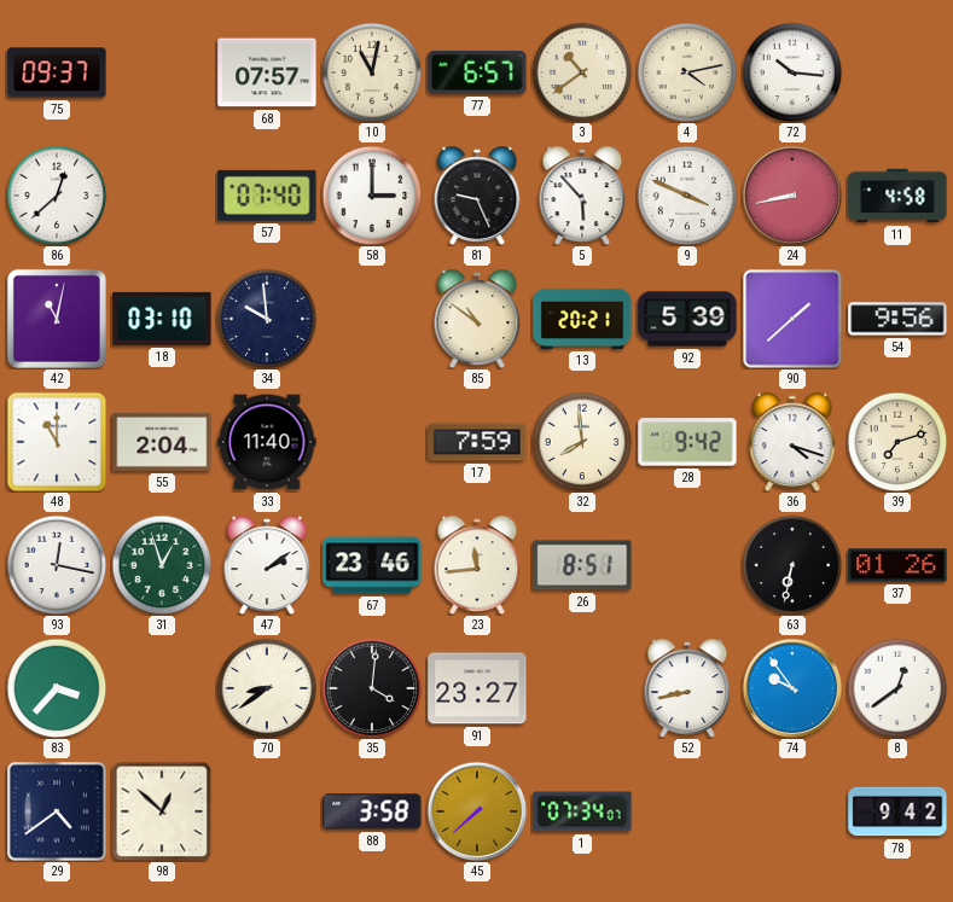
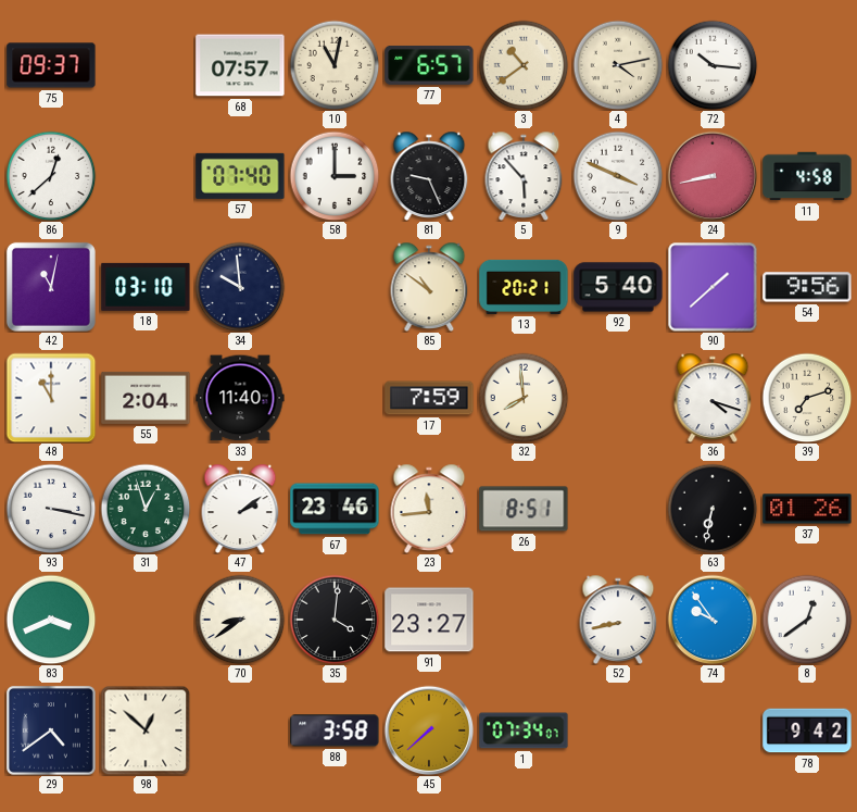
92: 5:39 -> 5:40
28: 9:42 -> none
93: 12:17 -> 3:17
83: 3:37 -> 3:41
